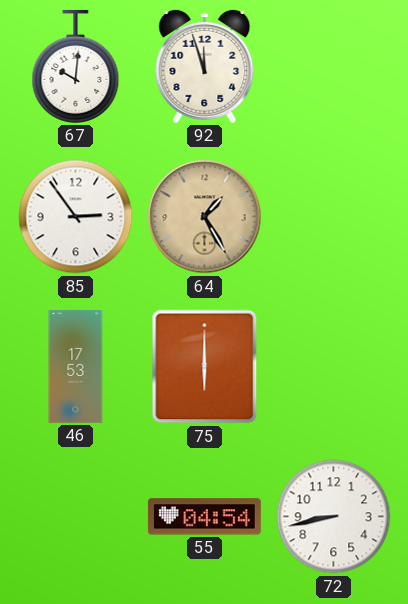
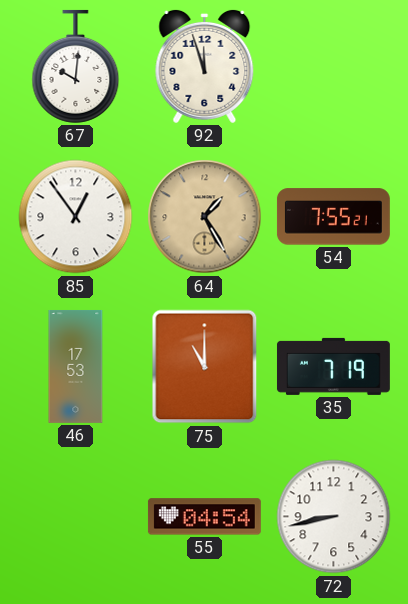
85: 2:54 -> 12:54
54: none -> 7:55
75: 6:00 -> 11:00
35: none -> 7:19
